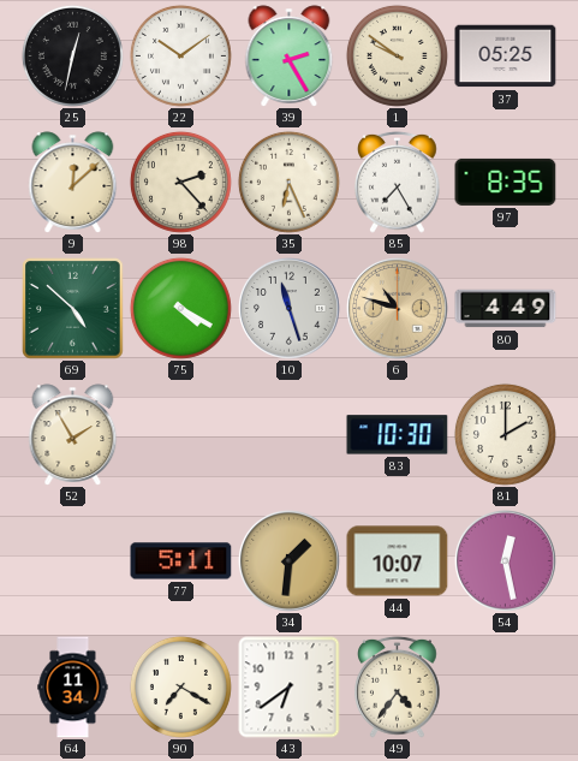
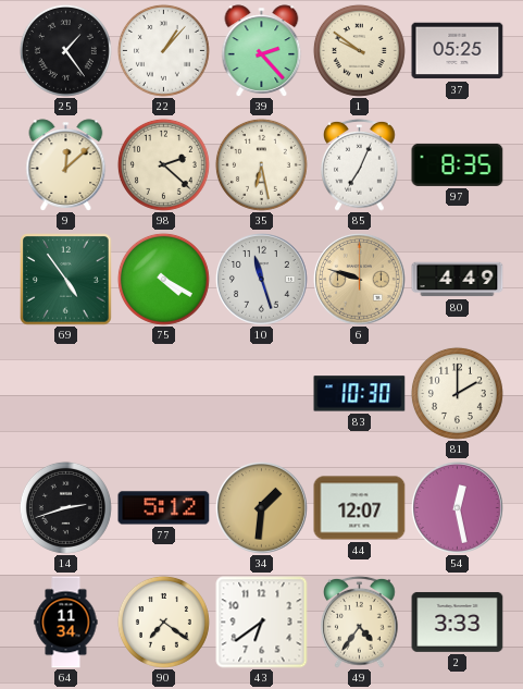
25: 12:32 -> 1:24
22: 10:09 -> 1:07
39: 2:25 -> 2:23
98: 2:23 -> 2:22
35: 6:26 -> 6:28
85: 7:25 -> 7:04
69: 4:52 -> 4:54
6: 10:48 -> 9:48
52: 1:55 -> none
14: none -> 2:42
77: 5:11 -> 5:12
44: 10:07 -> 12:07
90: 7:20 -> 7:21
2: none -> 3:33
